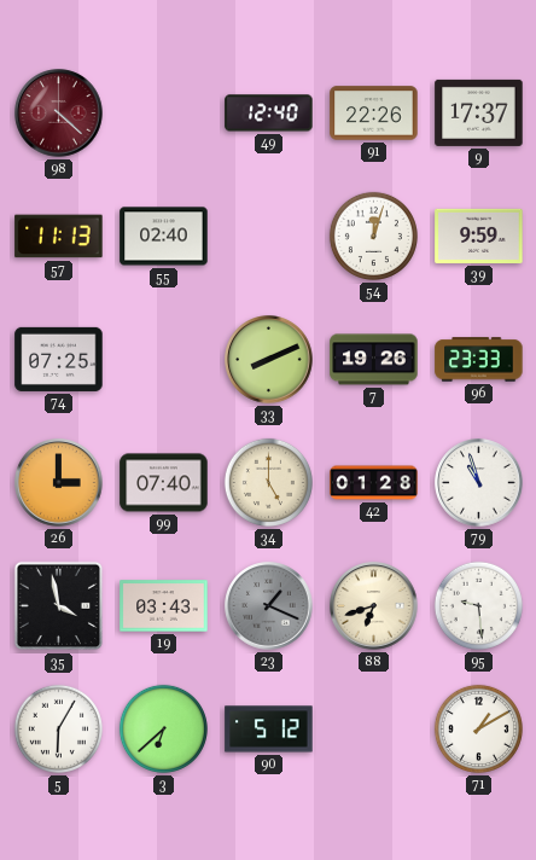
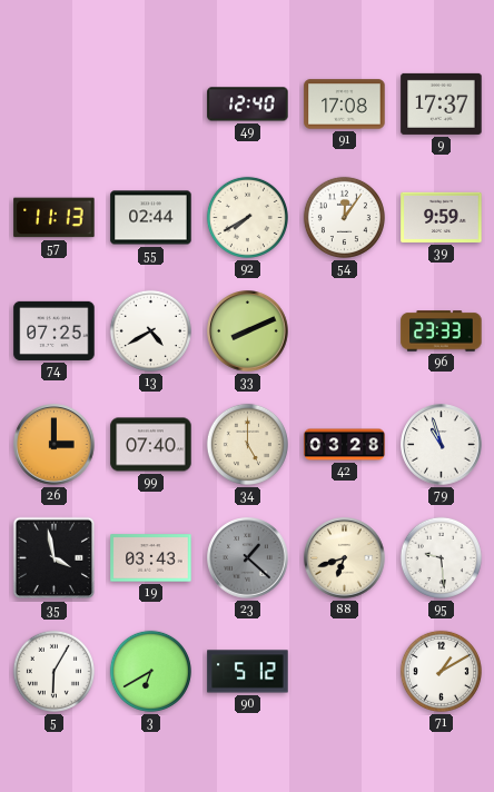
98: 4:22 -> none
91: 22:26 -> 17:08
55: 02:40 -> 02:44
92: none -> 7:40
54: 12:03 -> 12:06
13: none -> 4:40
7: 19:26 -> none
42: 01:28 -> 03:28
23: 1:19 -> 1:22
3: 6:38 -> 6:40
